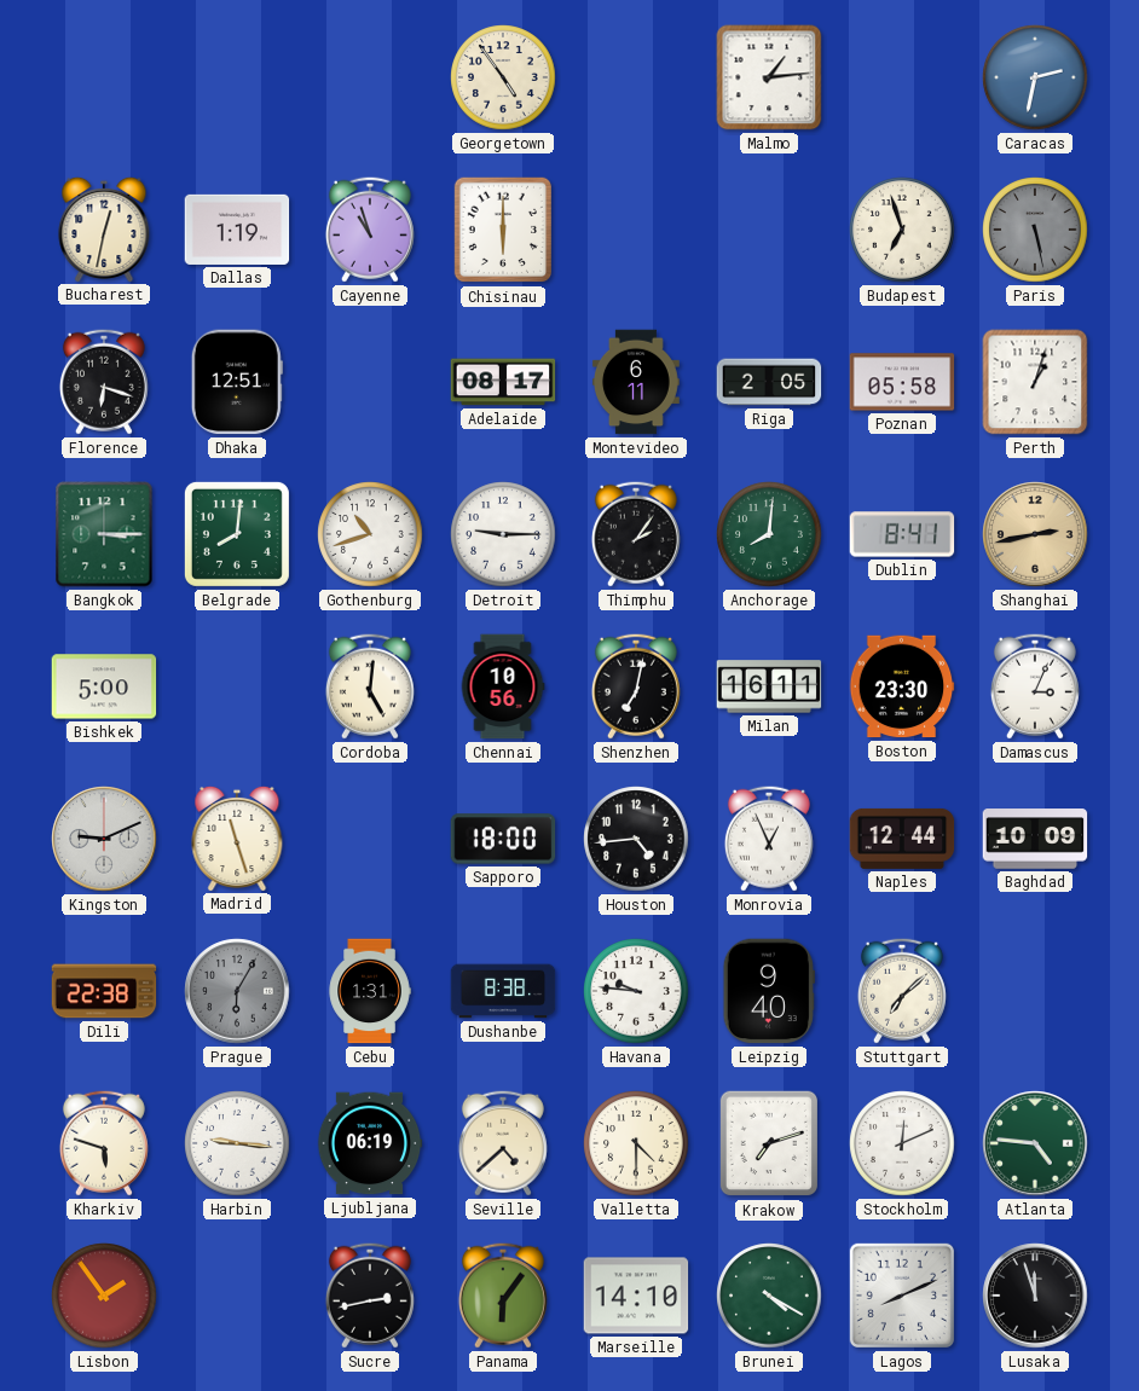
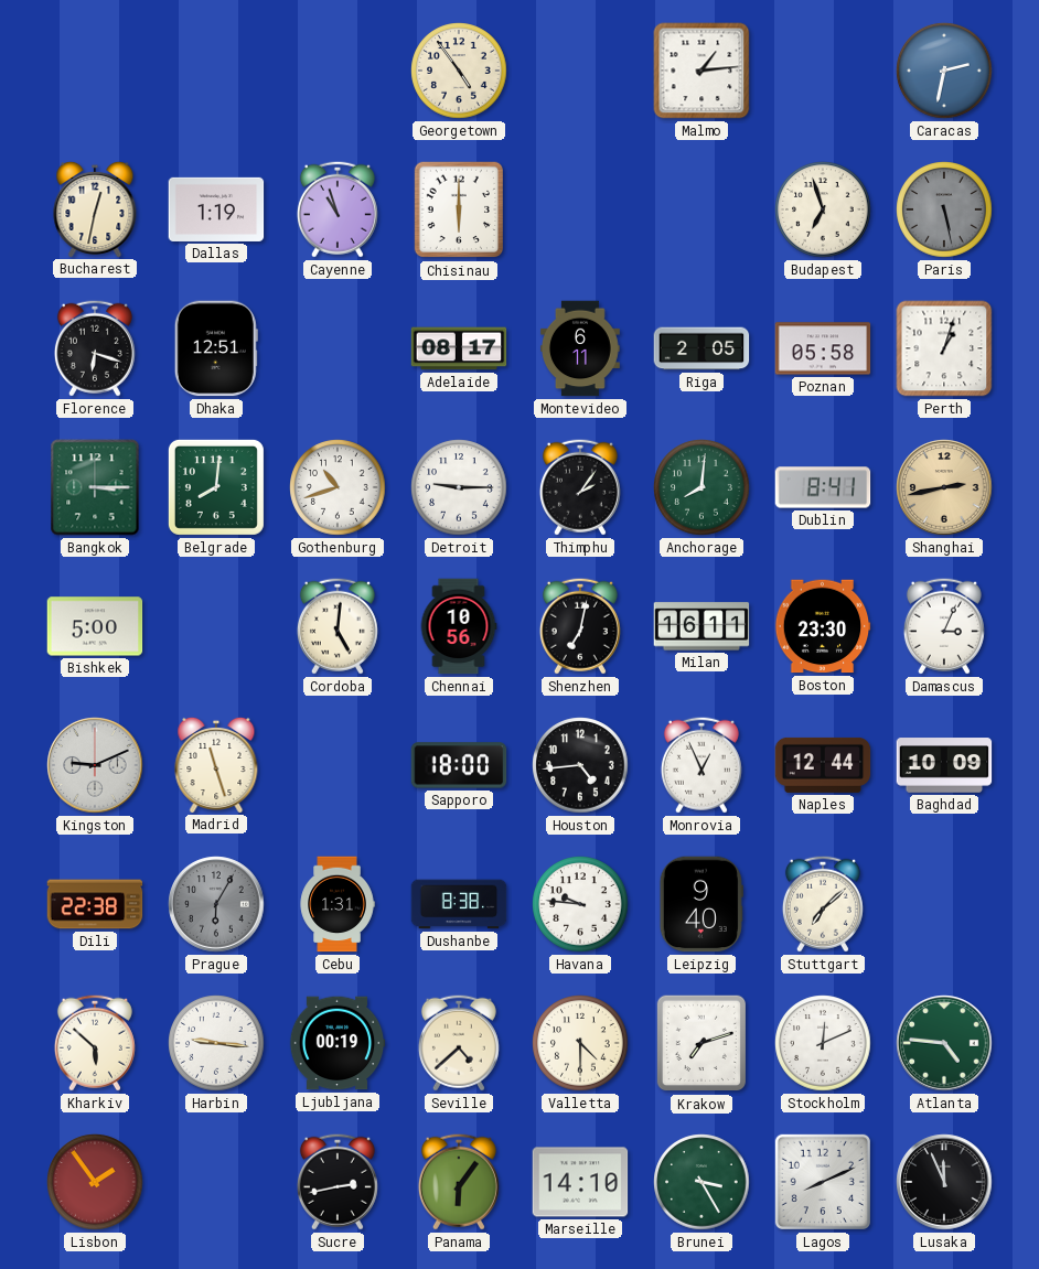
Kharkiv: 5:48 -> 5:52
Ljubljana: 06:19 -> 00:19
Brunei: 4:20 -> 3:25
Lusaka: 11:57 -> 11:56
